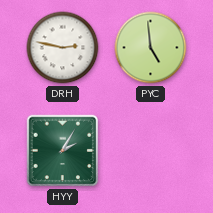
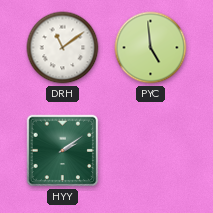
DRH: 2:47 -> 11:09
HYY: 2:05 -> 2:09
